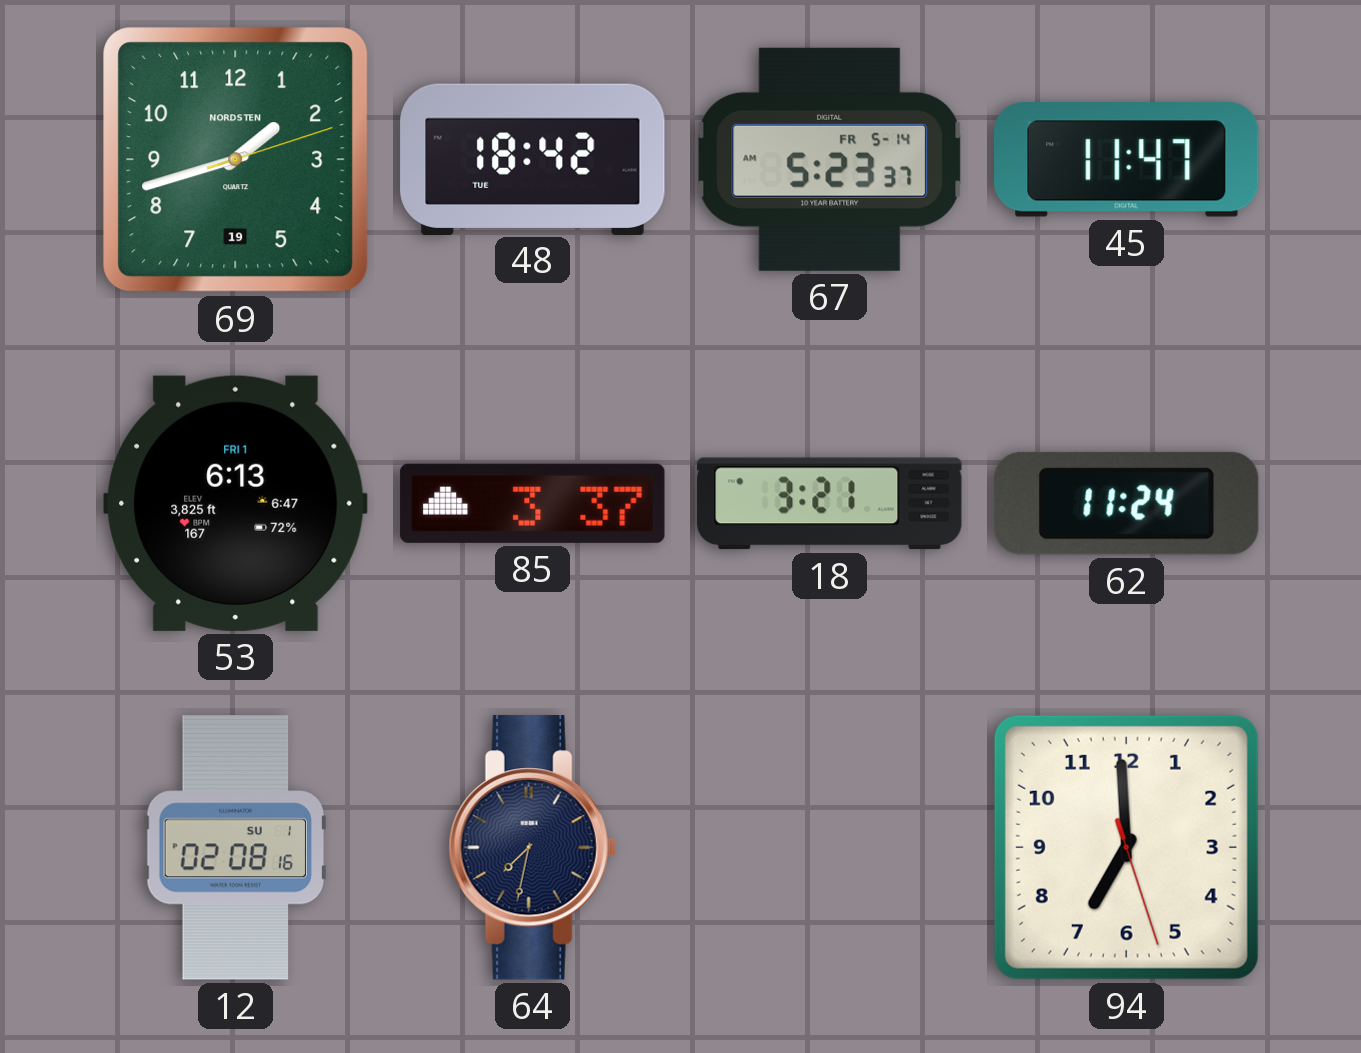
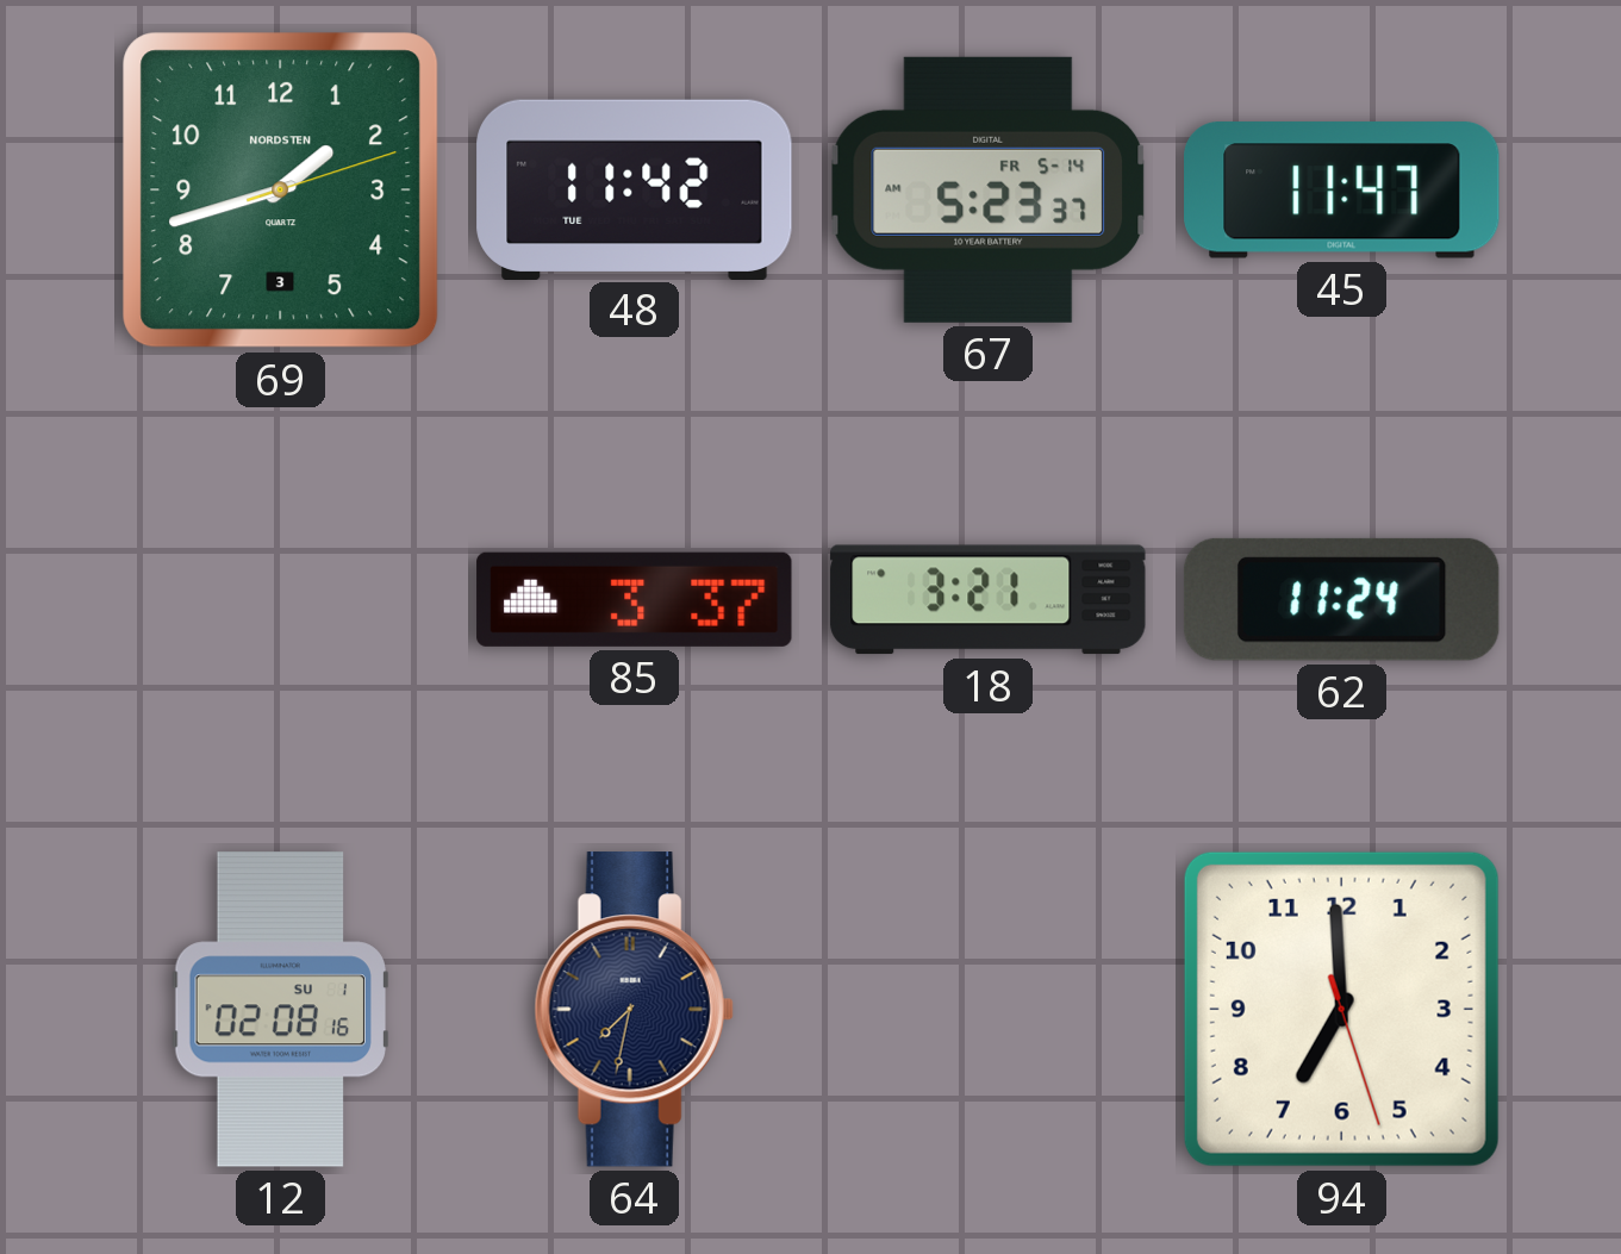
69 date: 19 -> 3
48: 18:42 -> 11:42
53: 6:13 -> none
